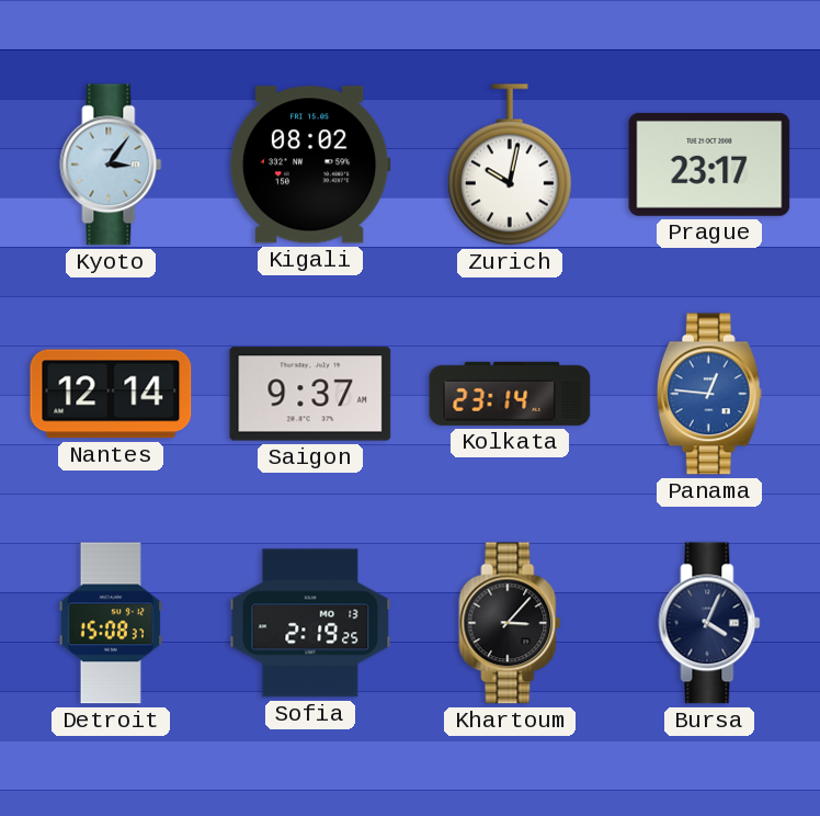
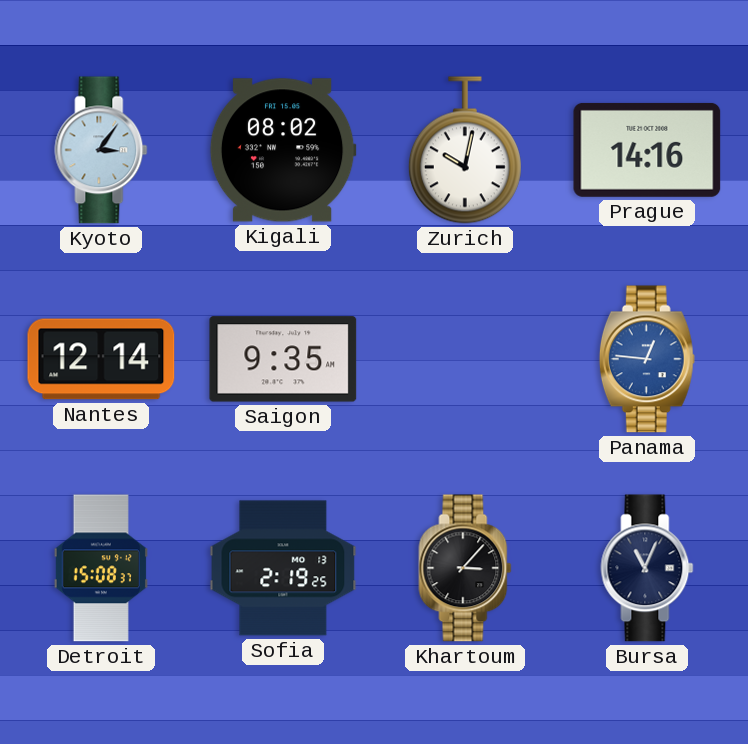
Prague: 23:17 -> 14:16
Saigon: 9:37 -> 9:35
Kolkata: 23:14 -> none
Bursa: 4:04 -> 11:04
